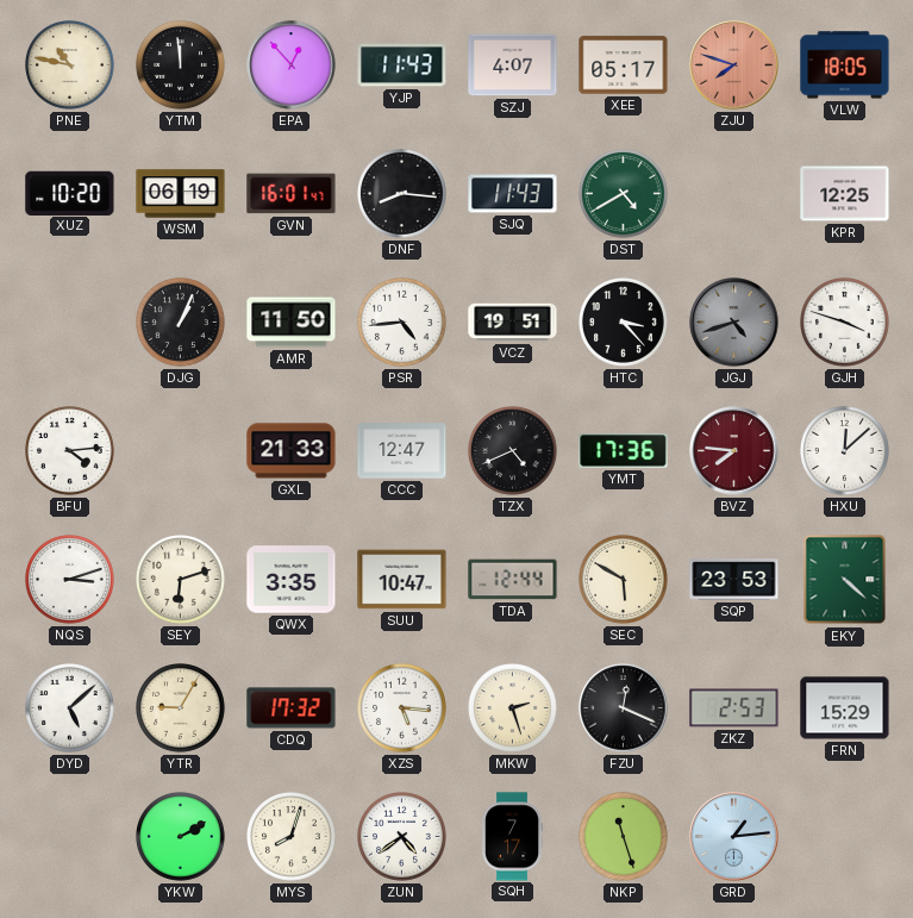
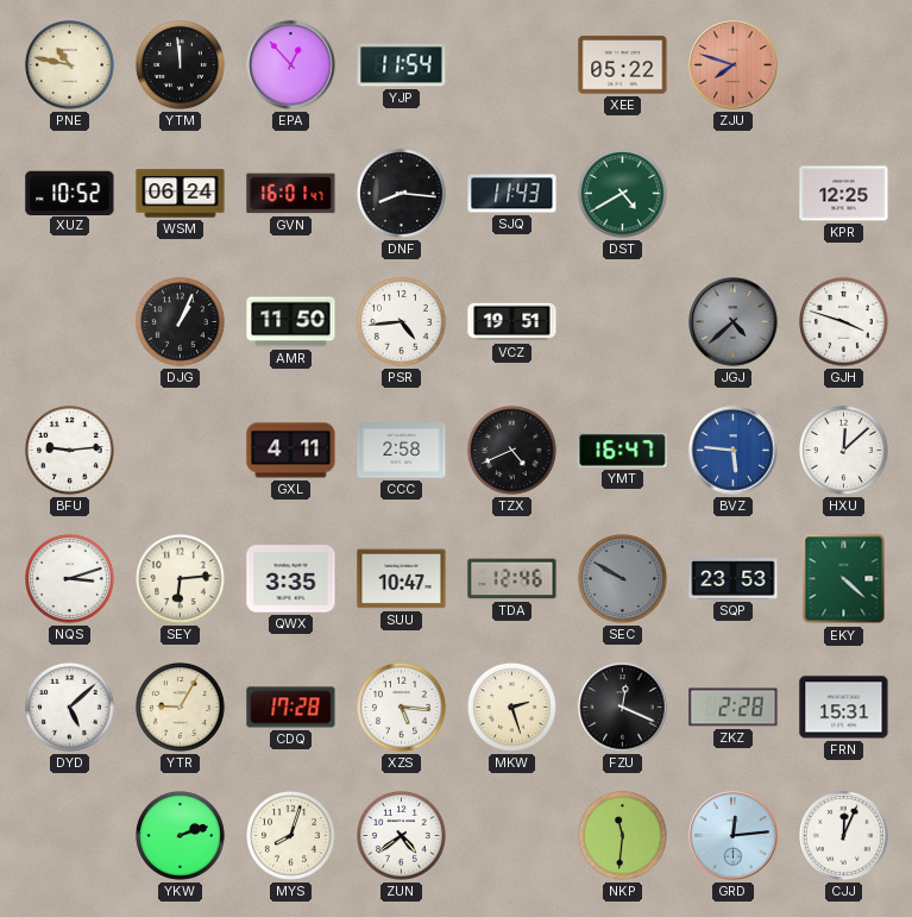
YJP: 11:43 -> 11:54
SZJ: 4:07 -> none
XEE: 05:17 -> 05:22
VLW: 18:05 -> none
XUZ: 10:20 -> 10:52
WSM: 06:19 -> 06:24
HTC: 3:23 -> none
JGJ: 4:42 -> 4:38
BFU: 4:14 -> 9:14
GXL: 21:33 -> 4:11
CCC: 12:47 -> 2:58
YMT: 17:36 -> 16:47
BVZ: 7:46 -> 5:46
BVZ dial: burgundy -> blue
SEY: 6:12 -> 6:14
TDA: 12:44 -> 12:46
SEC: 5:50 -> 9:50
SEC dial: cream -> grey
CDQ: 17:32 -> 17:28
ZKZ: 2:53 -> 2:28
FRN: 15:29 -> 15:31
YKW: 2:10 -> 2:12
SQH: 7:17 -> none
NKP: 11:27 -> 11:31
GRD: 1:14 -> 12:14
CJJ: none -> 12:04
